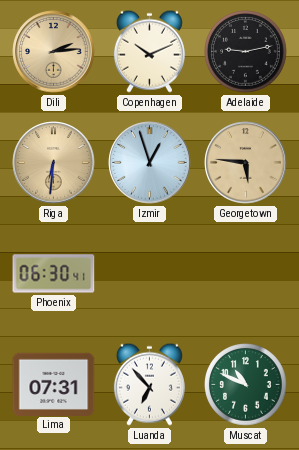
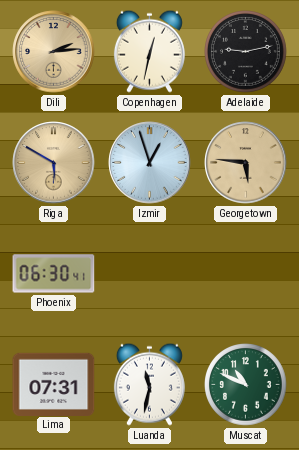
Copenhagen: 10:11 -> 12:32
Riga: 6:31 -> 5:50
Luanda: 6:53 -> 11:32
